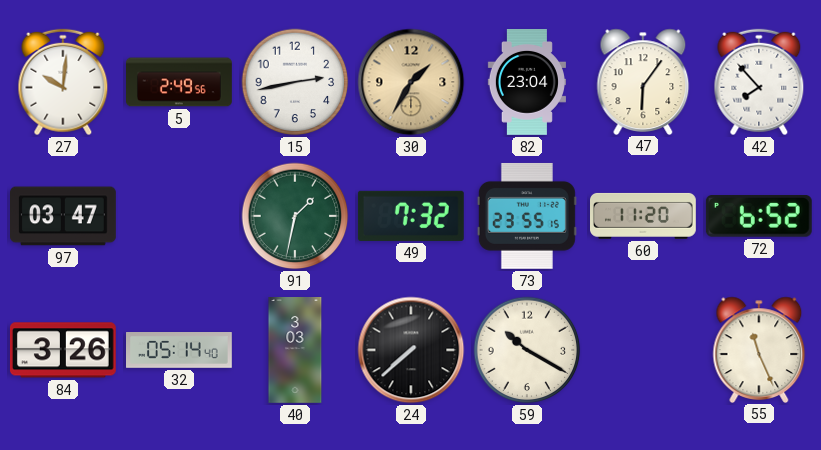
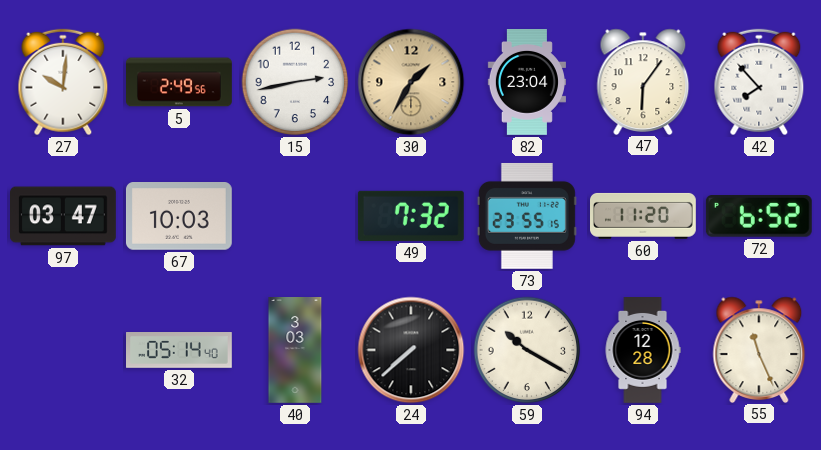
67: none -> 10:03
91: 1:32 -> none
84: 3:26 -> none
94: none -> 12:28
